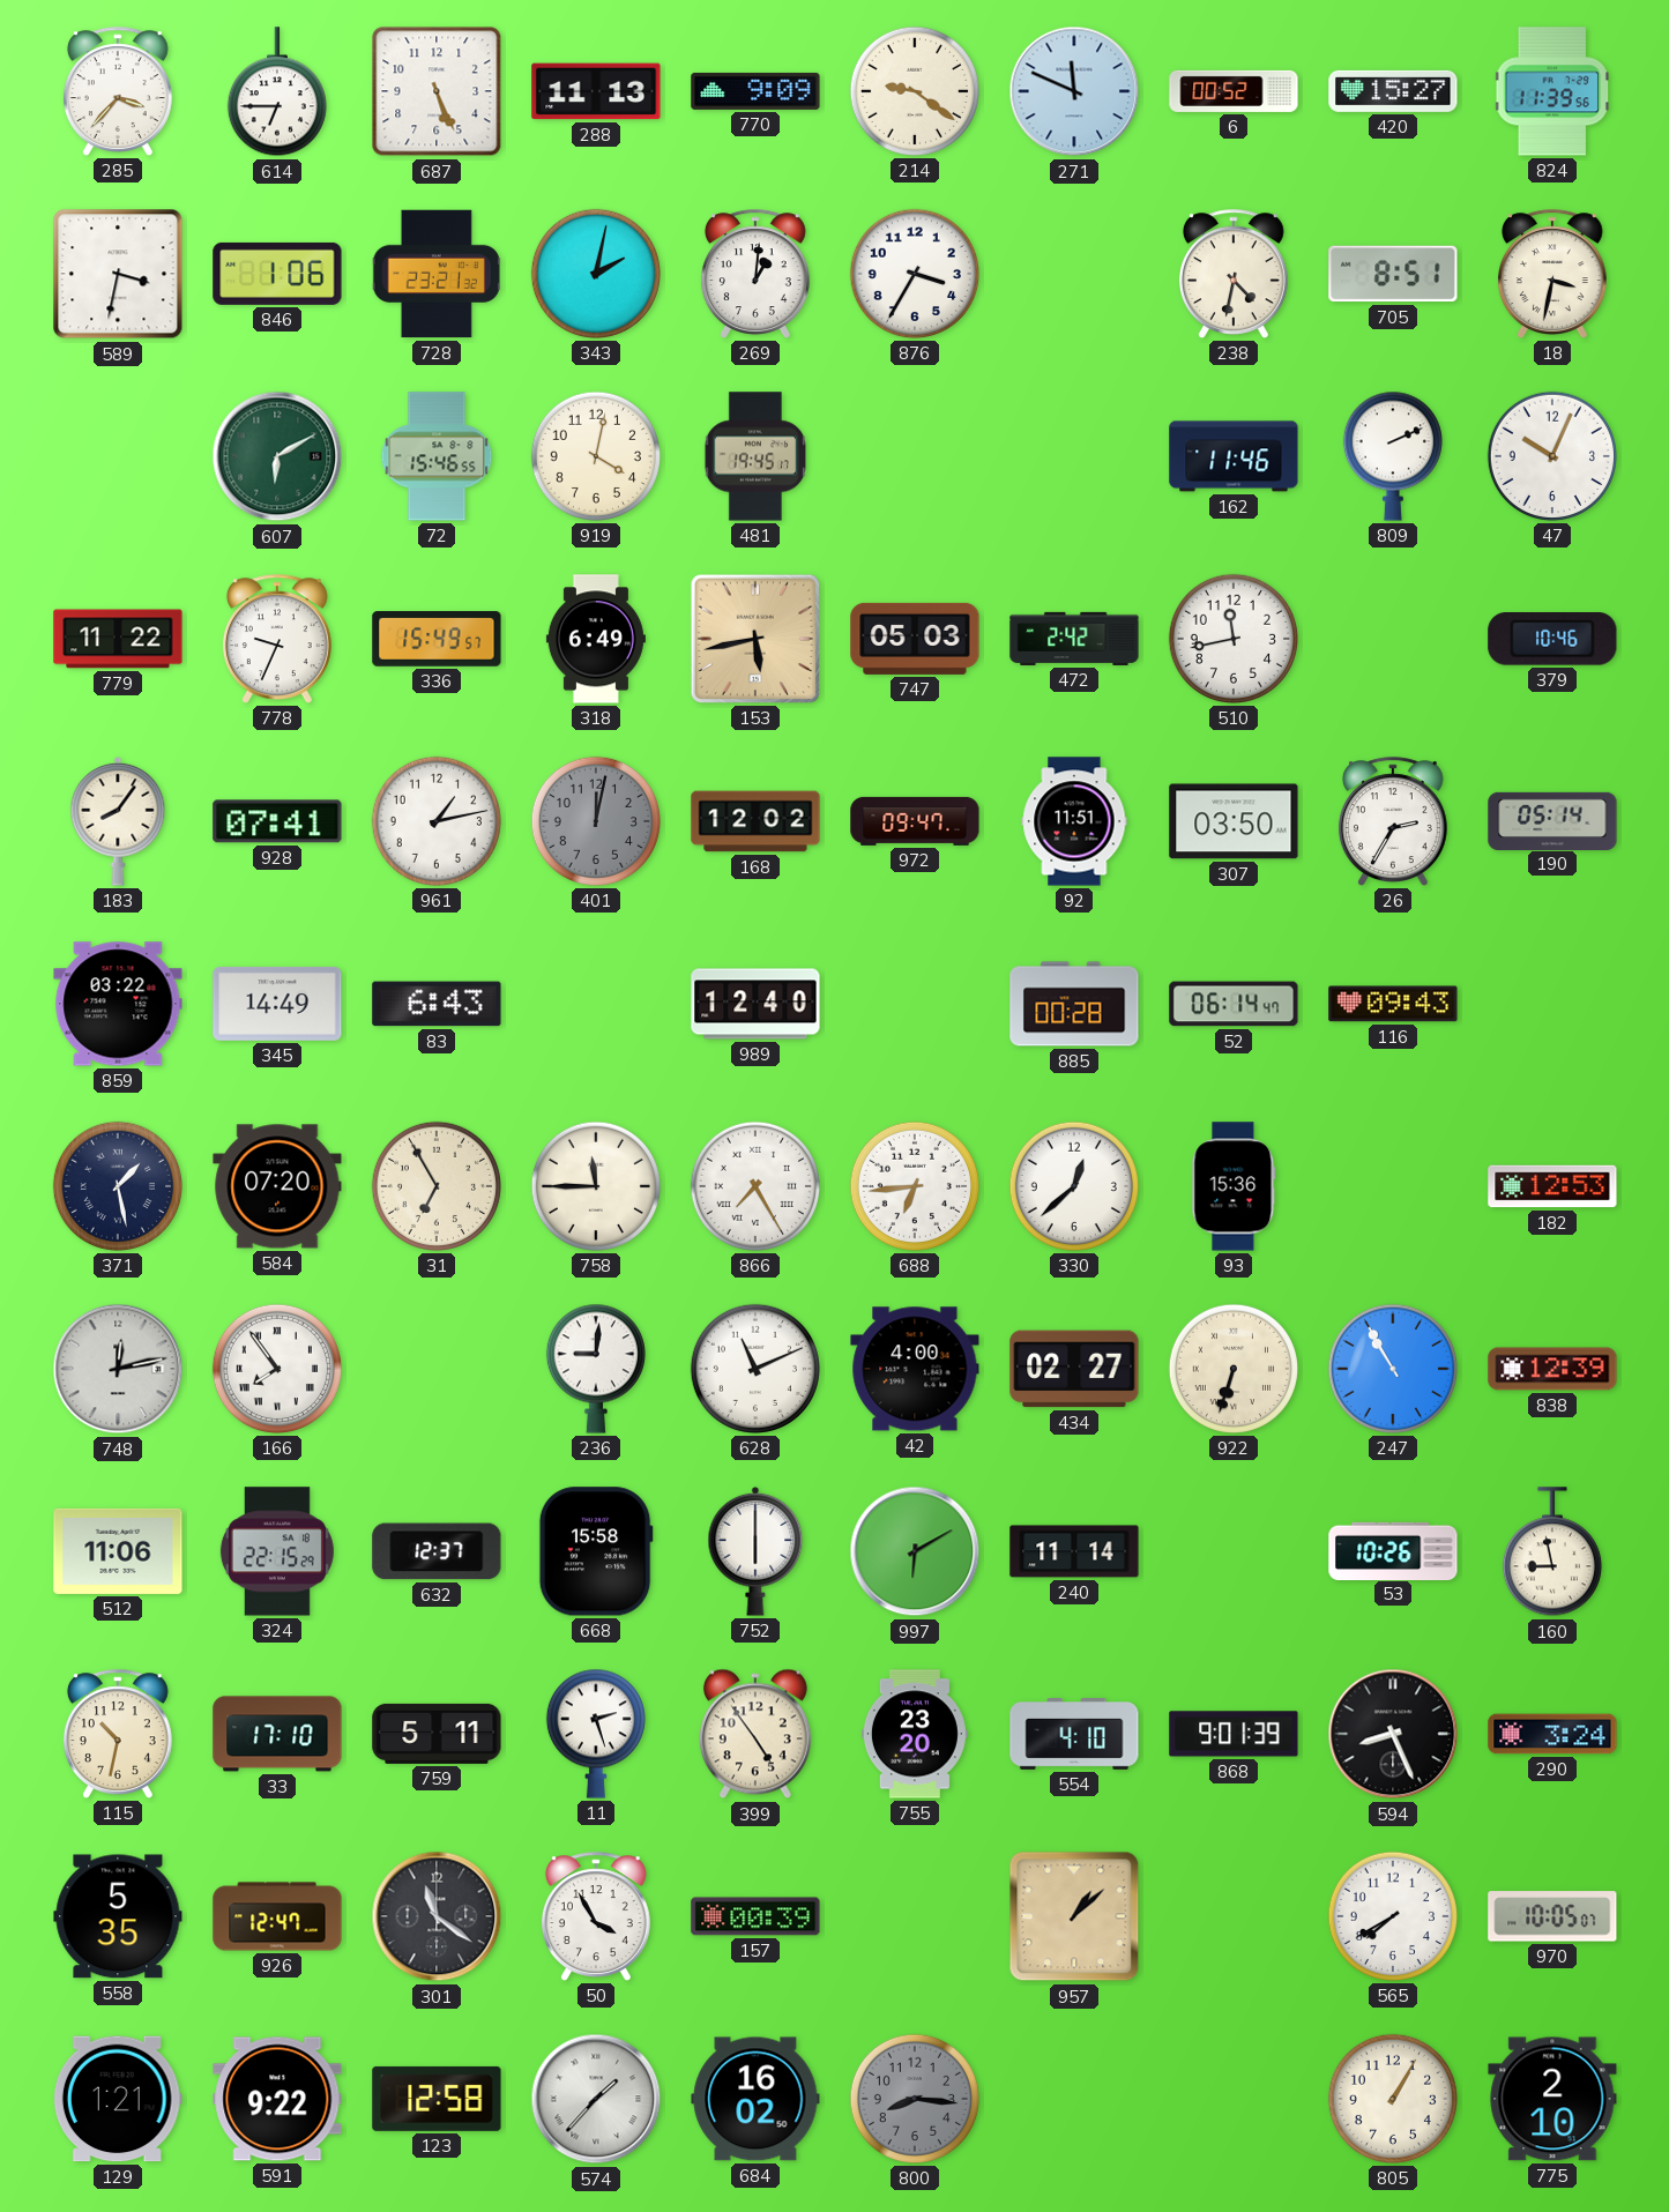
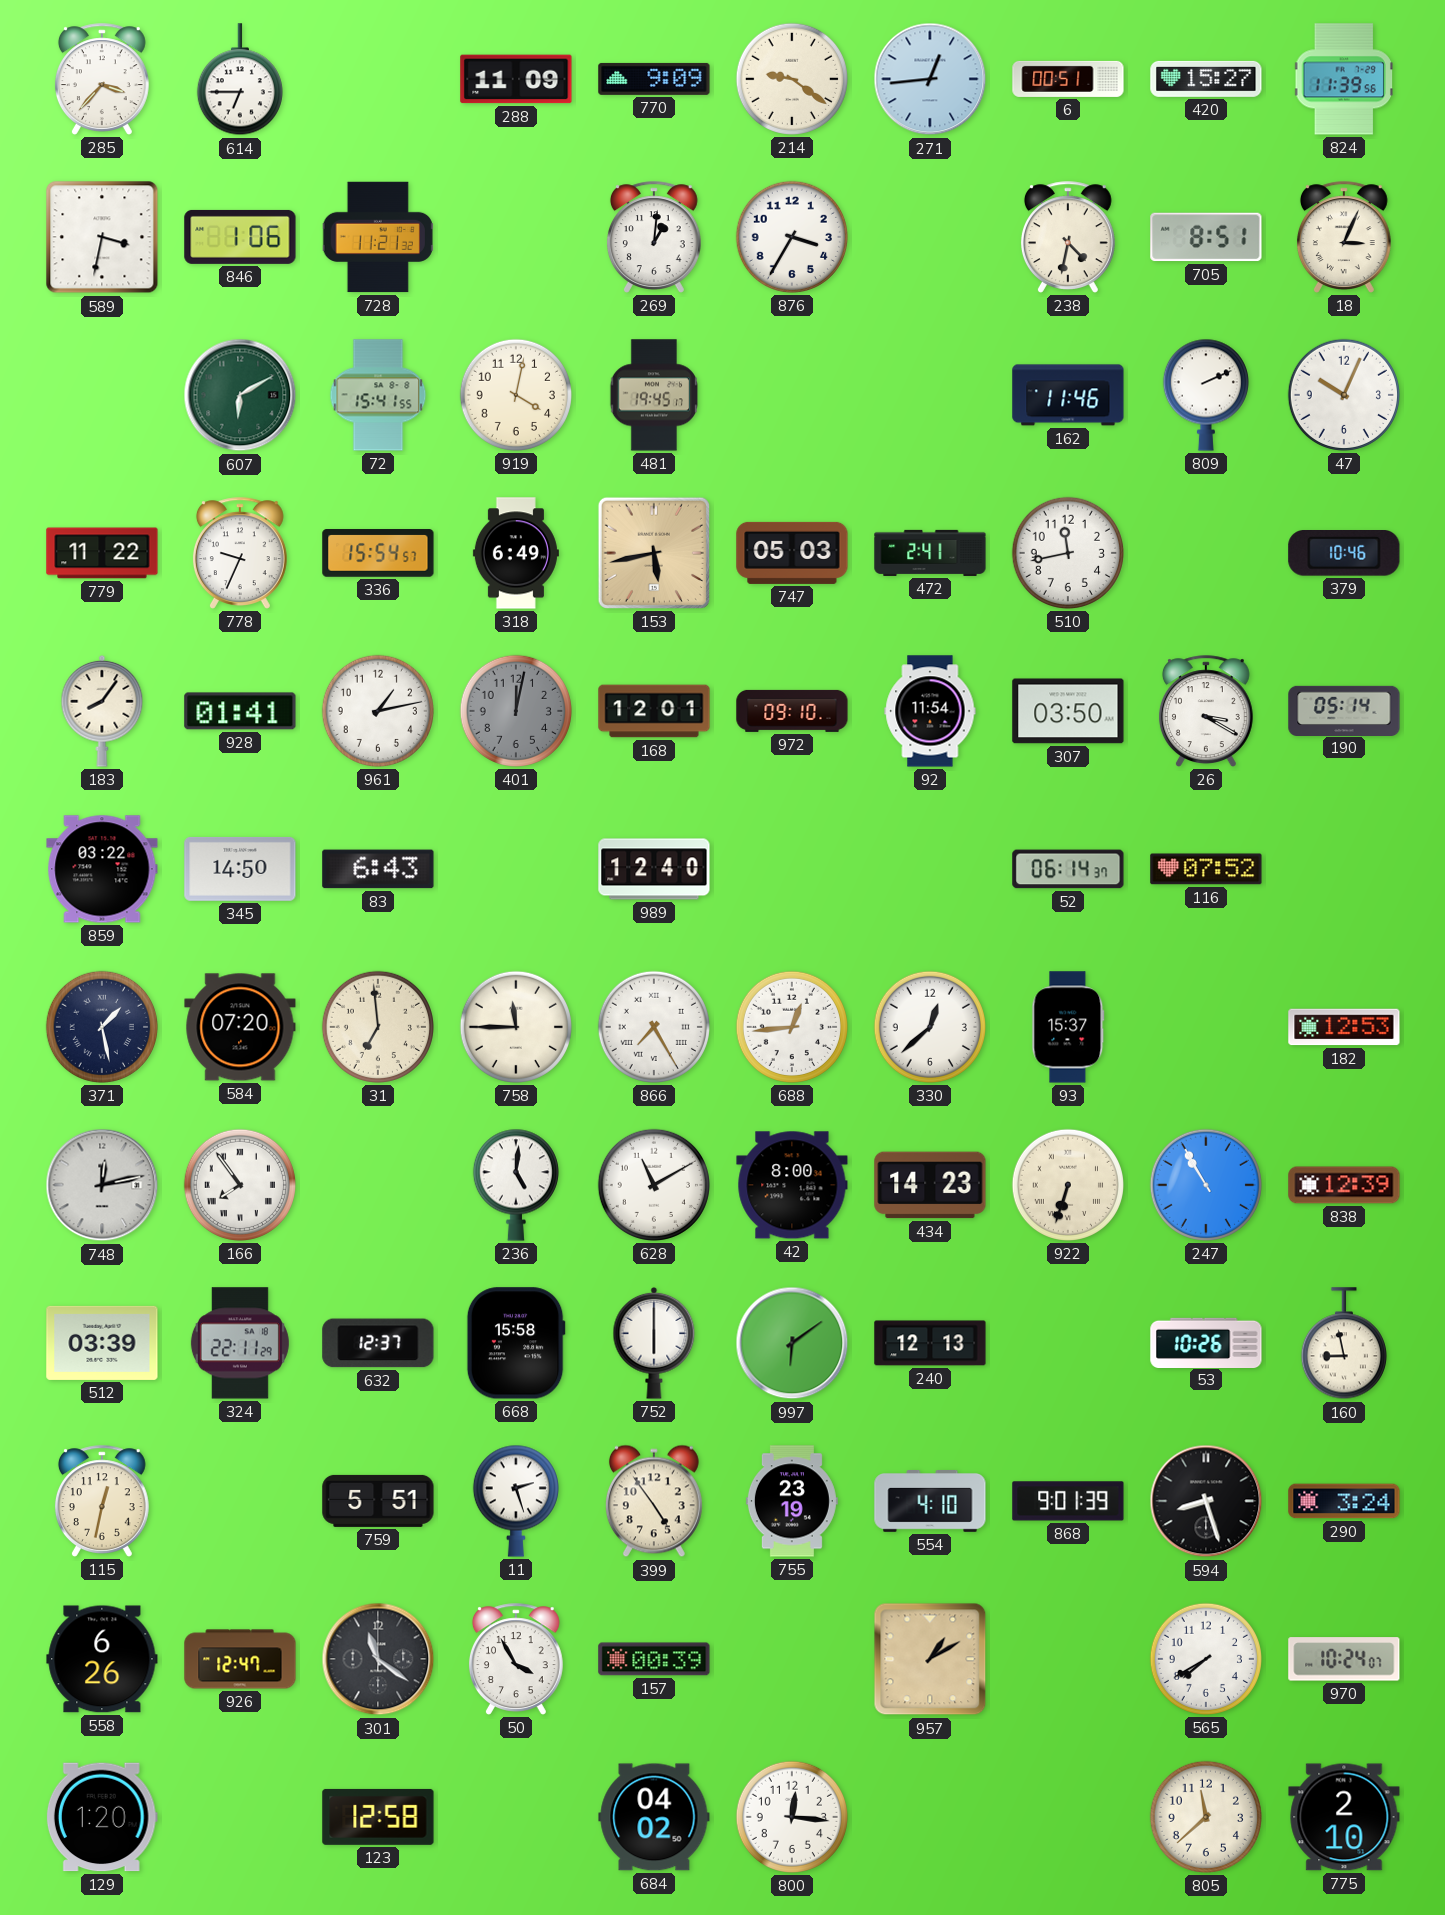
687: 5:26 -> none
288: 11:13 -> 11:09
271: 11:49 -> 12:44
6: 00:52 -> 00:51
728: 23:21 -> 11:21
343: 2:02 -> none
18: 3:32 -> 3:04
72: 15:46 -> 15:41
336: 15:49 -> 15:54
472: 2:42 -> 2:41
928: 07:41 -> 01:41
168: 12:02 -> 12:01
972: 09:47 -> 09:10
92: 11:51 -> 11:54
26: 2:35 -> 3:20
345: 14:49 -> 14:50
885: 00:28 -> none
52: 06:14:47 -> 06:14:37
116: 09:43 -> 07:52
31: 6:55 -> 6:59
688: 6:44 -> 12:44
93: 15:36 -> 15:37
236: 9:01 -> 5:01
628: 11:11 -> 11:10
42: 4:00 -> 8:00
434: 02:27 -> 14:23
512: 11:06 -> 03:39
324: 22:15 -> 22:11
997: 6:10 -> 6:09
240: 11:14 -> 12:13
115: 10:32 -> 12:32
33: 17:10 -> none
759: 5:11 -> 5:51
755: 23:20 -> 23:19
594: 8:26 -> 8:27
558: 5:35 -> 6:26
957: 1:08 -> 1:10
970: 10:05 -> 10:24
129: 1:21 -> 1:20
591: 9:22 -> none
574: 1:37 -> none
684: 16:02 -> 04:02
800: 8:16 -> 12:16
800 dial: grey -> white
805: 1:05 -> 11:38
